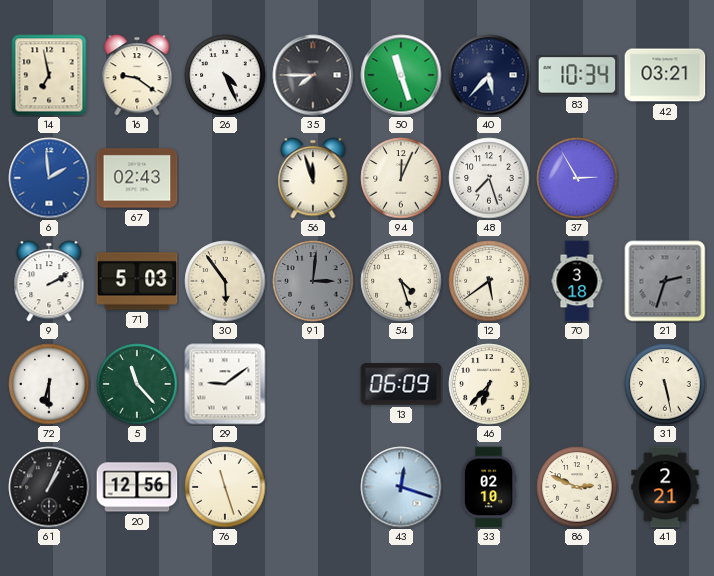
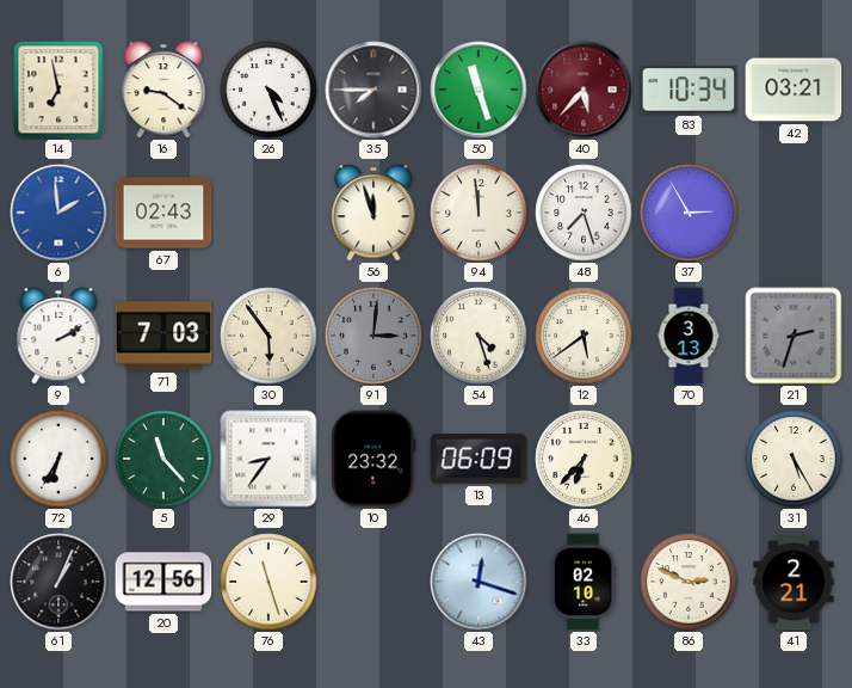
40 dial: navy -> burgundy
94: 12:04 -> 11:59
71: 5:03 -> 7:03
70: 3:18 -> 3:13
72: 6:30 -> 6:35
29: 9:09 -> 8:36
10: none -> 23:32
31: 5:28 -> 5:25
